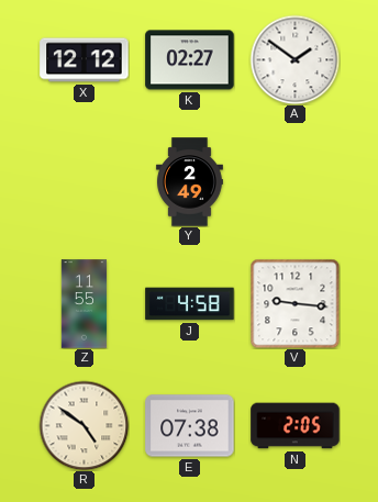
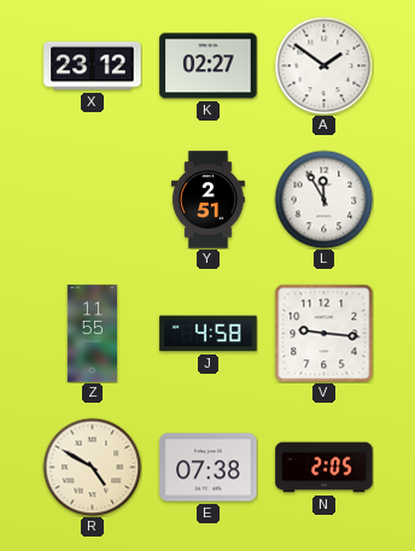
X: 12:12 -> 23:12
Y: 2:49 -> 2:51
L: none -> 11:55
R: 4:51 -> 4:50
